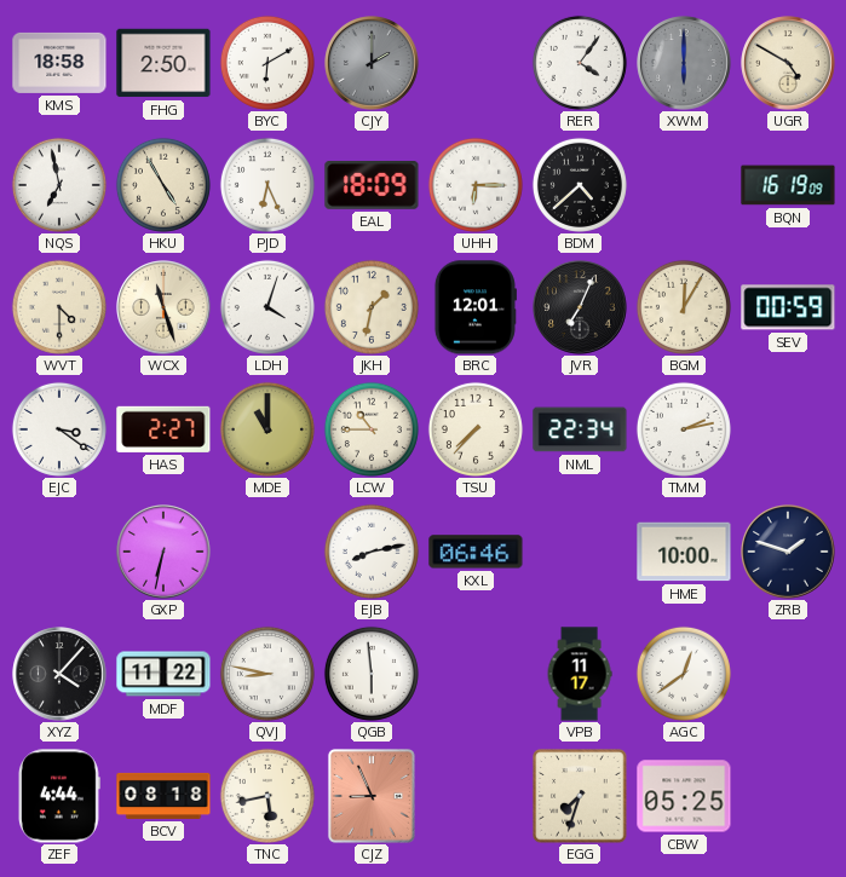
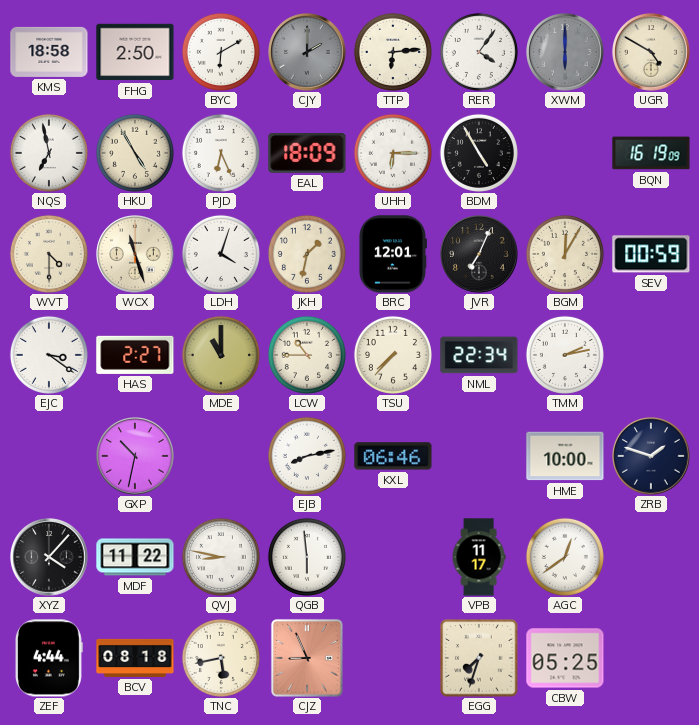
TTP: none -> 6:14
BDM: 4:38 -> 4:55
GXP: 6:32 -> 10:32
